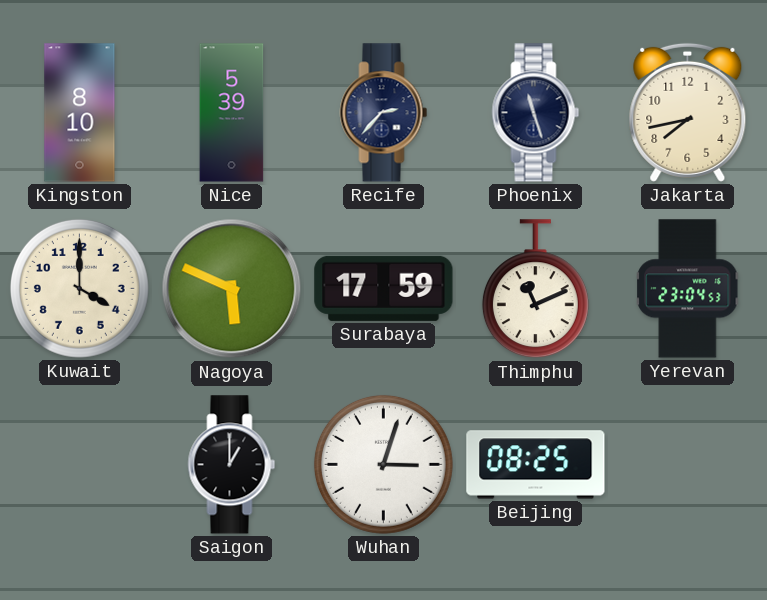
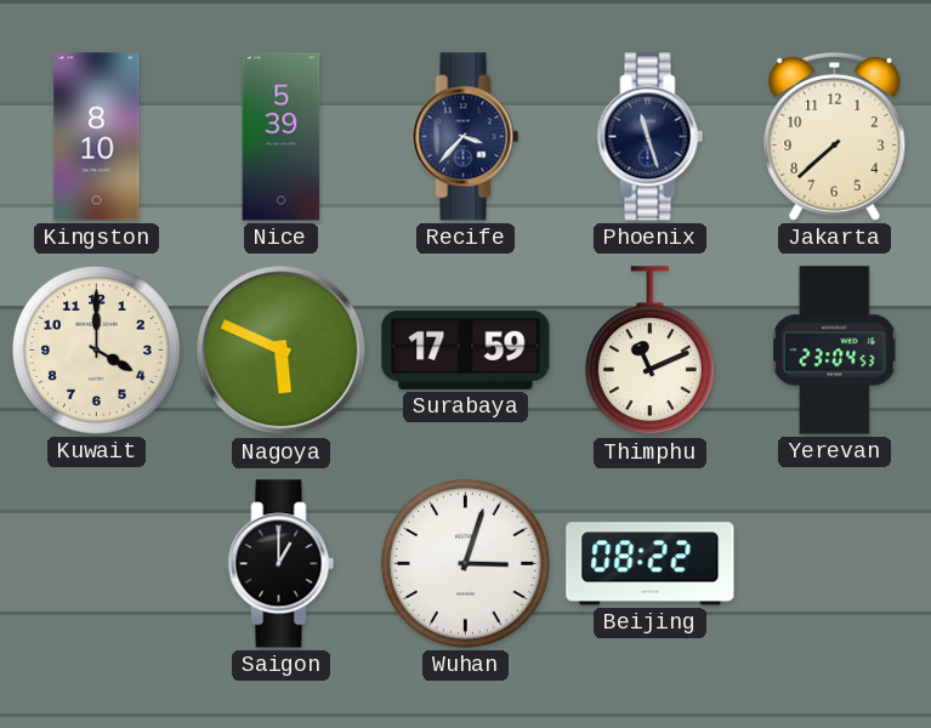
Recife: 2:37 -> 3:37
Jakarta: 7:43 -> 7:38
Beijing: 08:25 -> 08:22
